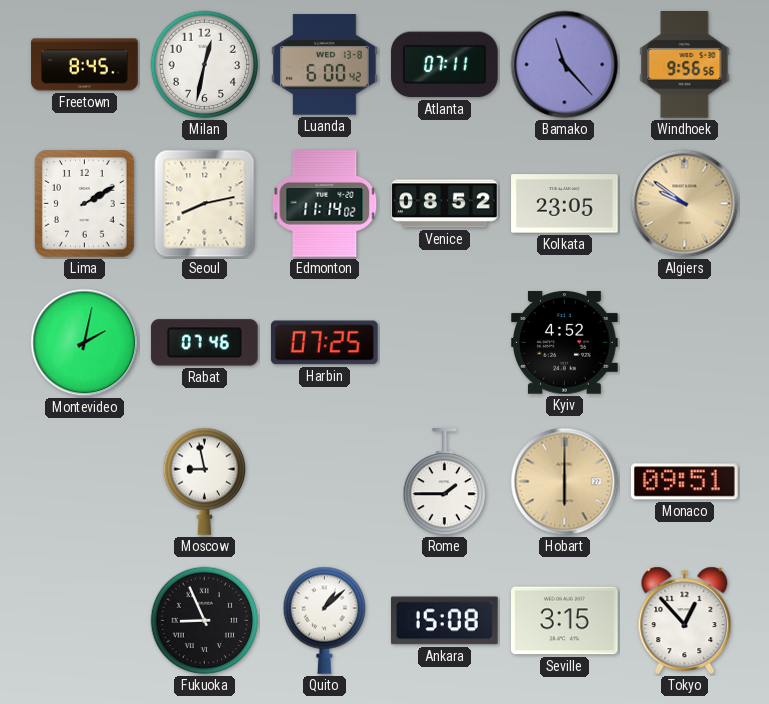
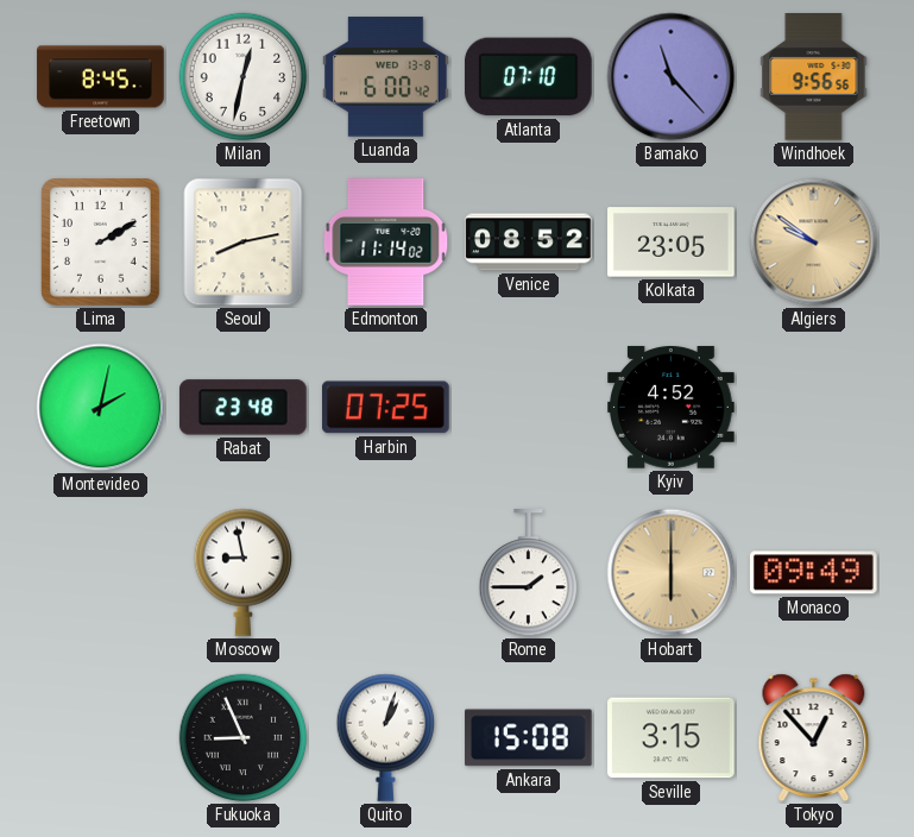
Atlanta: 07:11 -> 07:10
Rabat: 07:46 -> 23:48
Monaco: 09:51 -> 09:49
Quito: 1:08 -> 1:03
